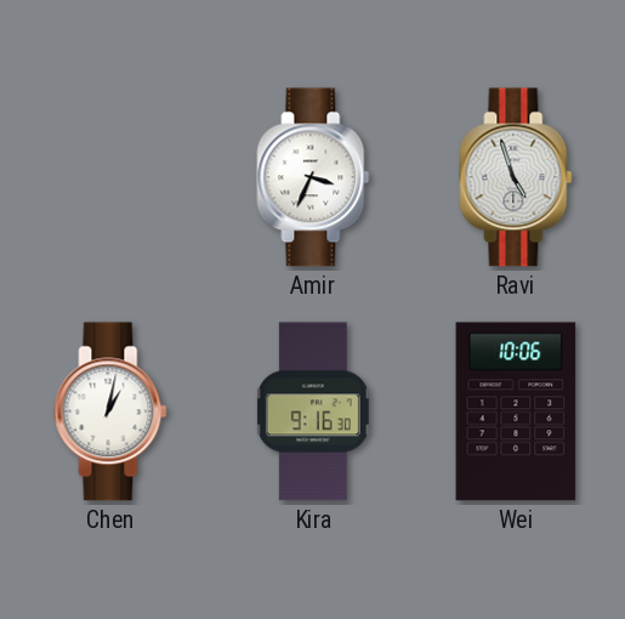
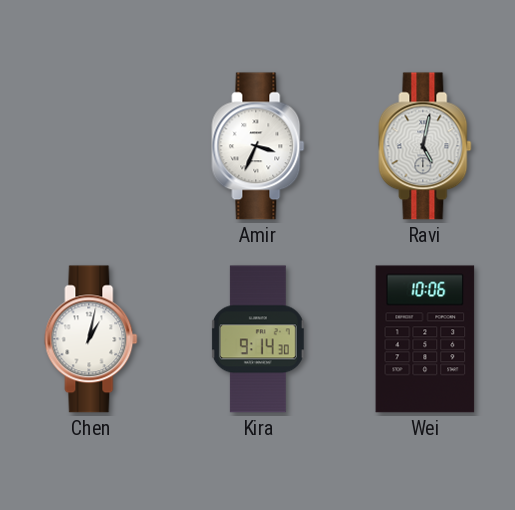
Ravi: 4:57 -> 5:02
Kira: 9:16 -> 9:14
